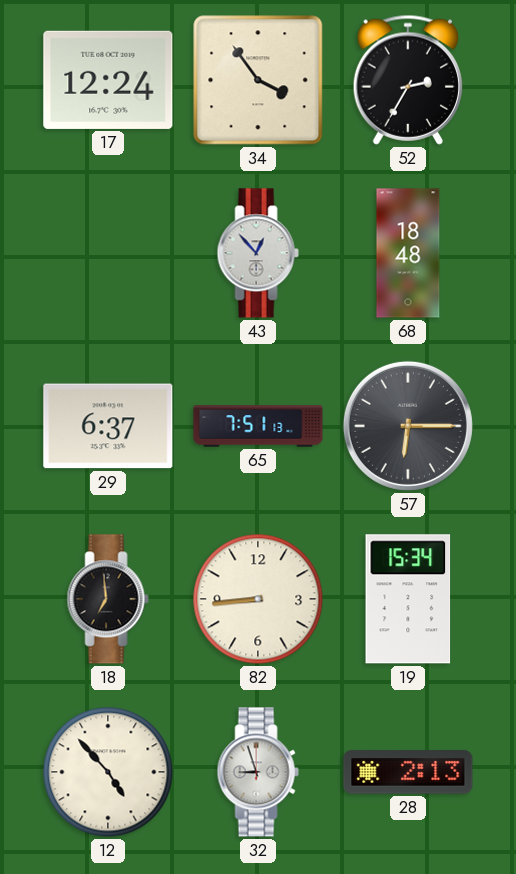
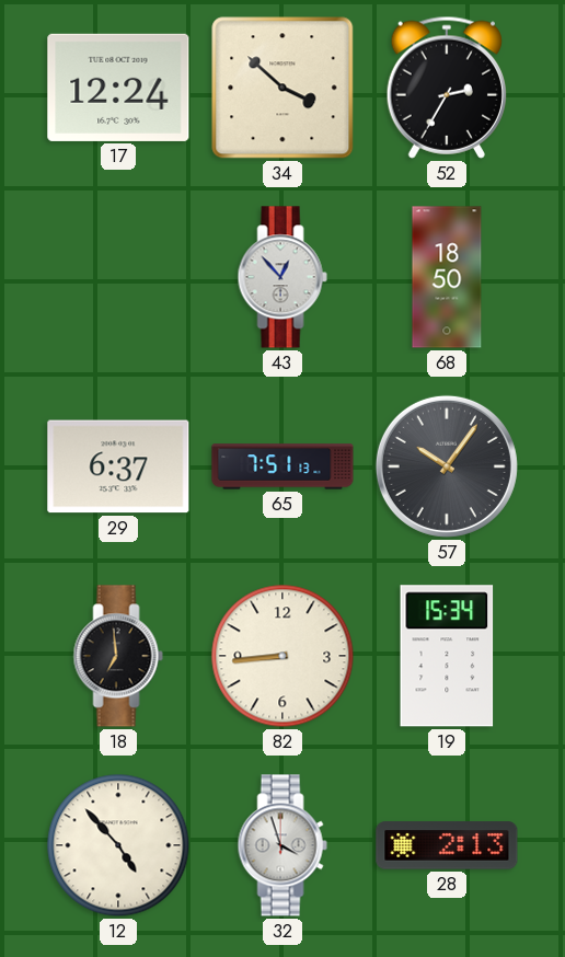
34: 3:54 -> 3:52
68: 18:48 -> 18:50
57: 6:15 -> 10:06
32: 8:57 -> 3:57
